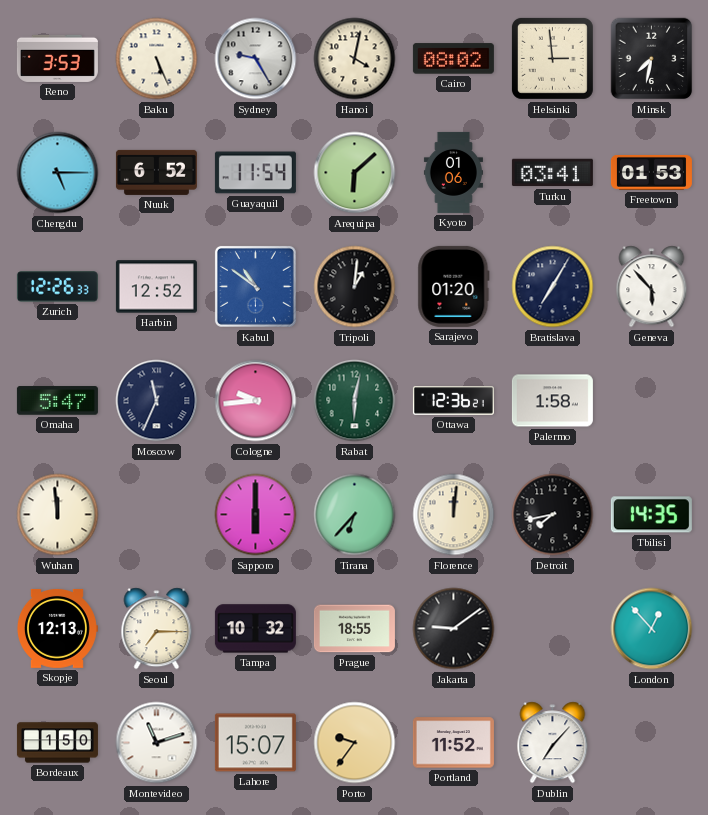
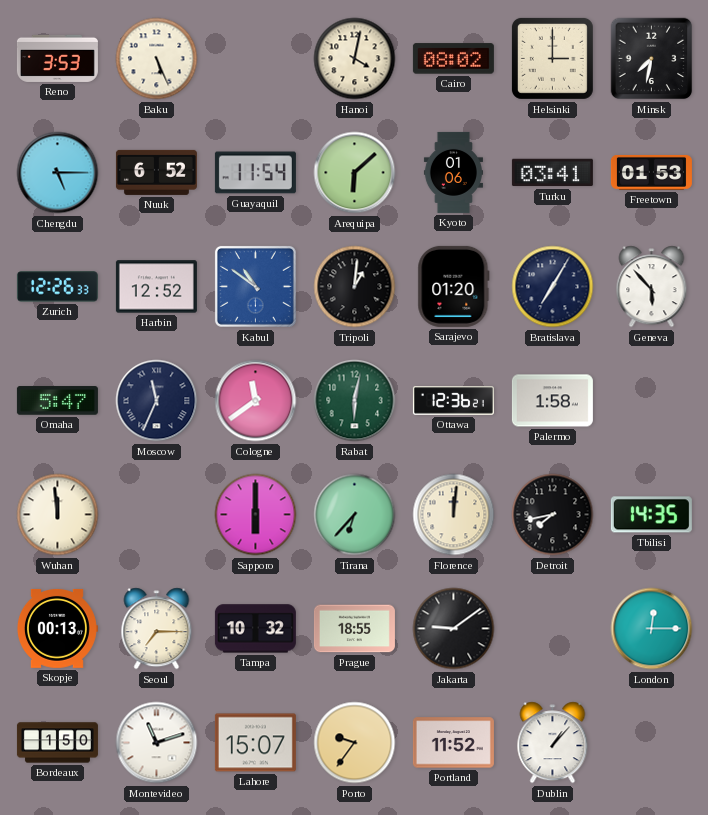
Sydney: 9:25 -> none
Helsinki: 2:59 -> 3:00
Cologne: 9:44 -> 11:39
Skopje: 12:13 -> 00:13
London: 12:53 -> 12:15
Dublin: 7:07 -> 1:07
